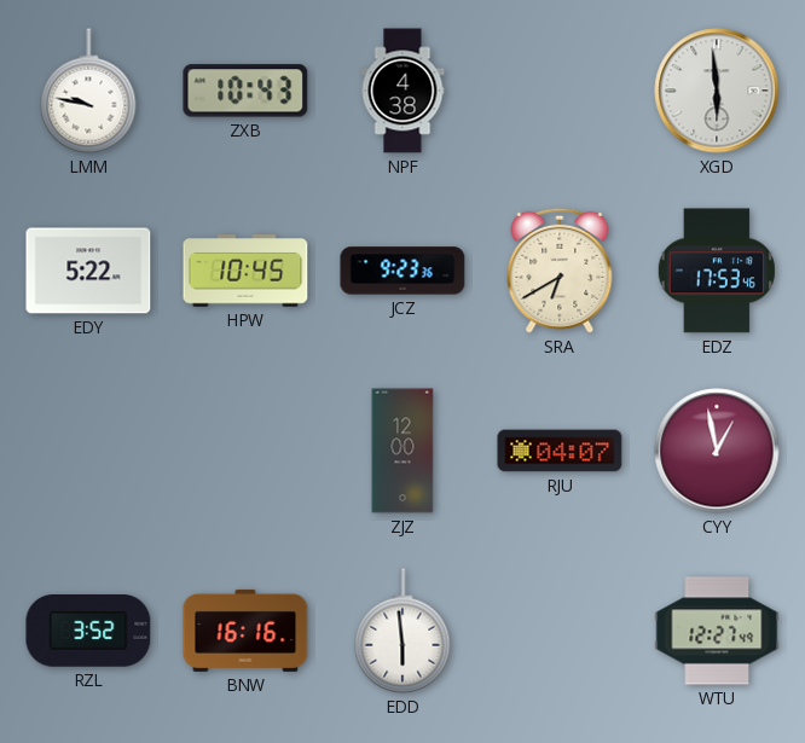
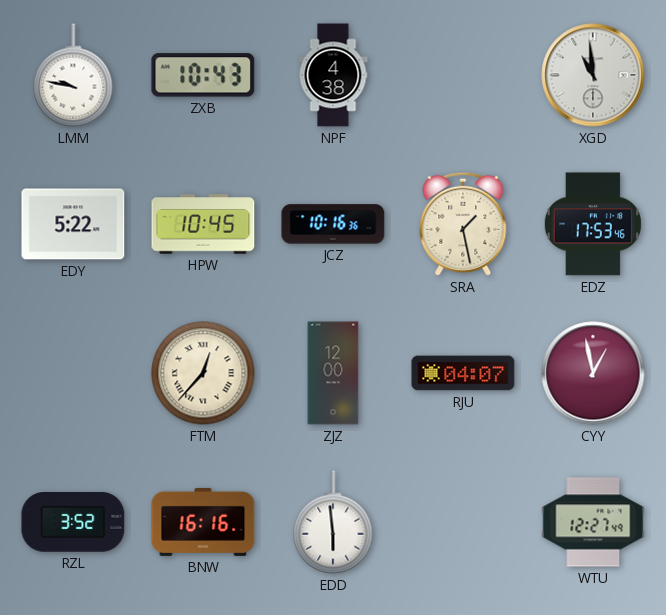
XGD: 5:59 -> 10:59
JCZ: 9:23 -> 10:16
SRA: 6:40 -> 1:28
FTM: none -> 12:37
